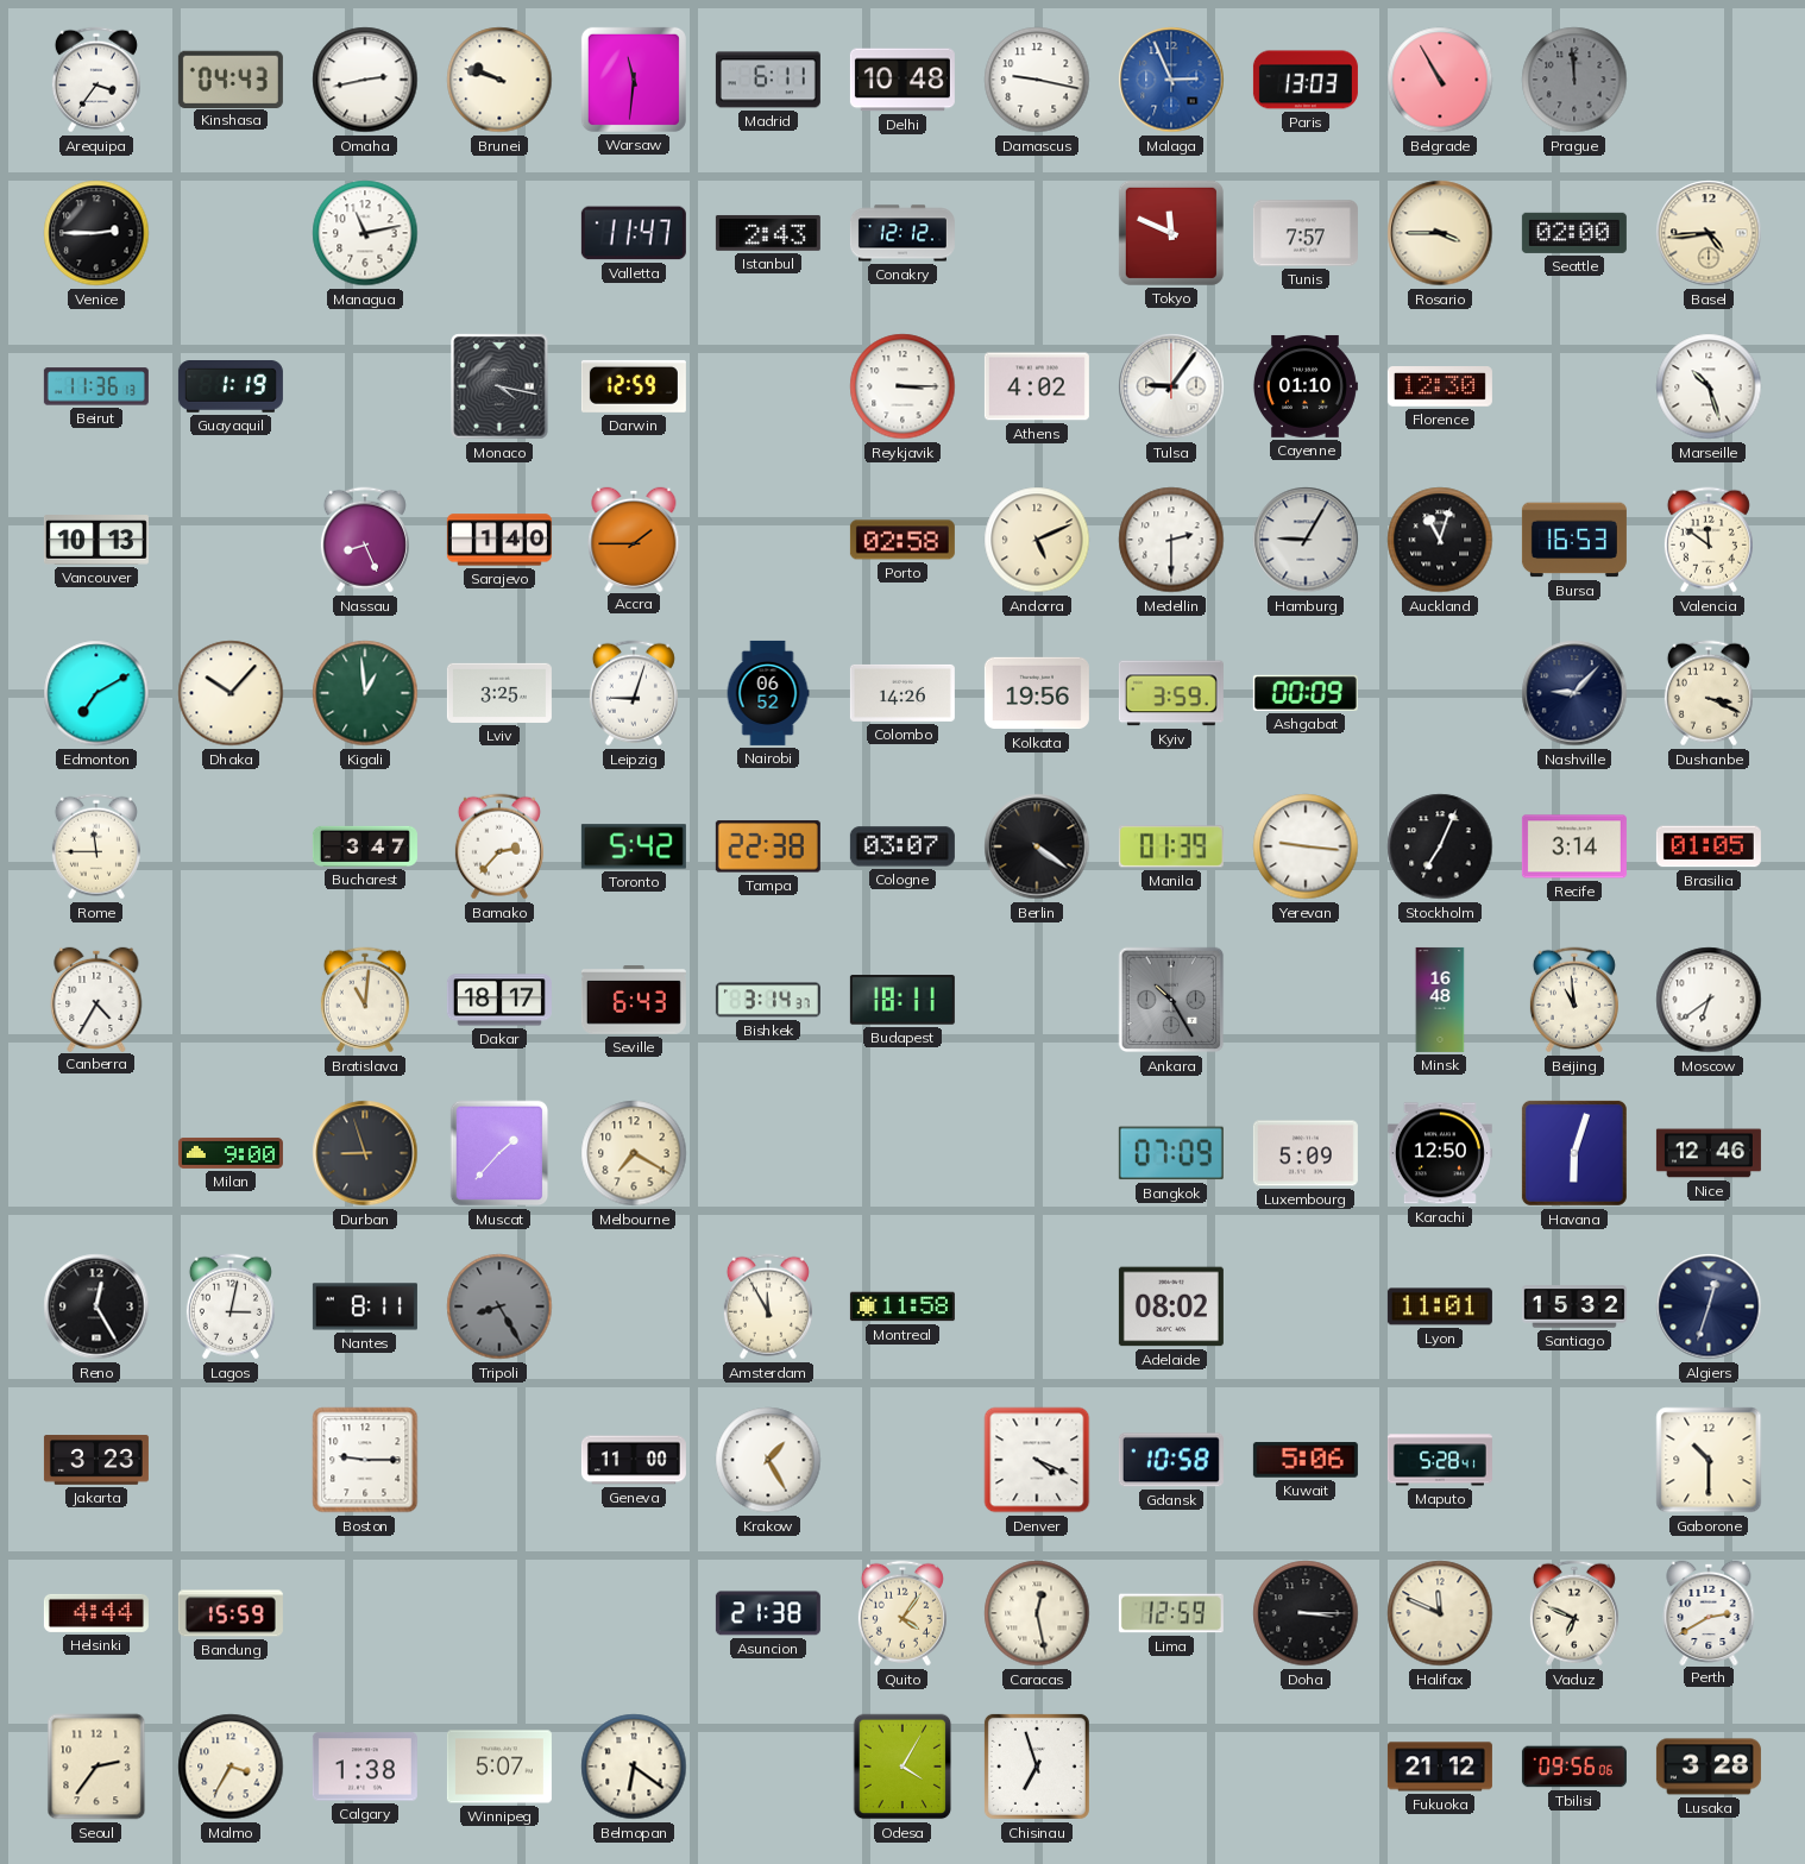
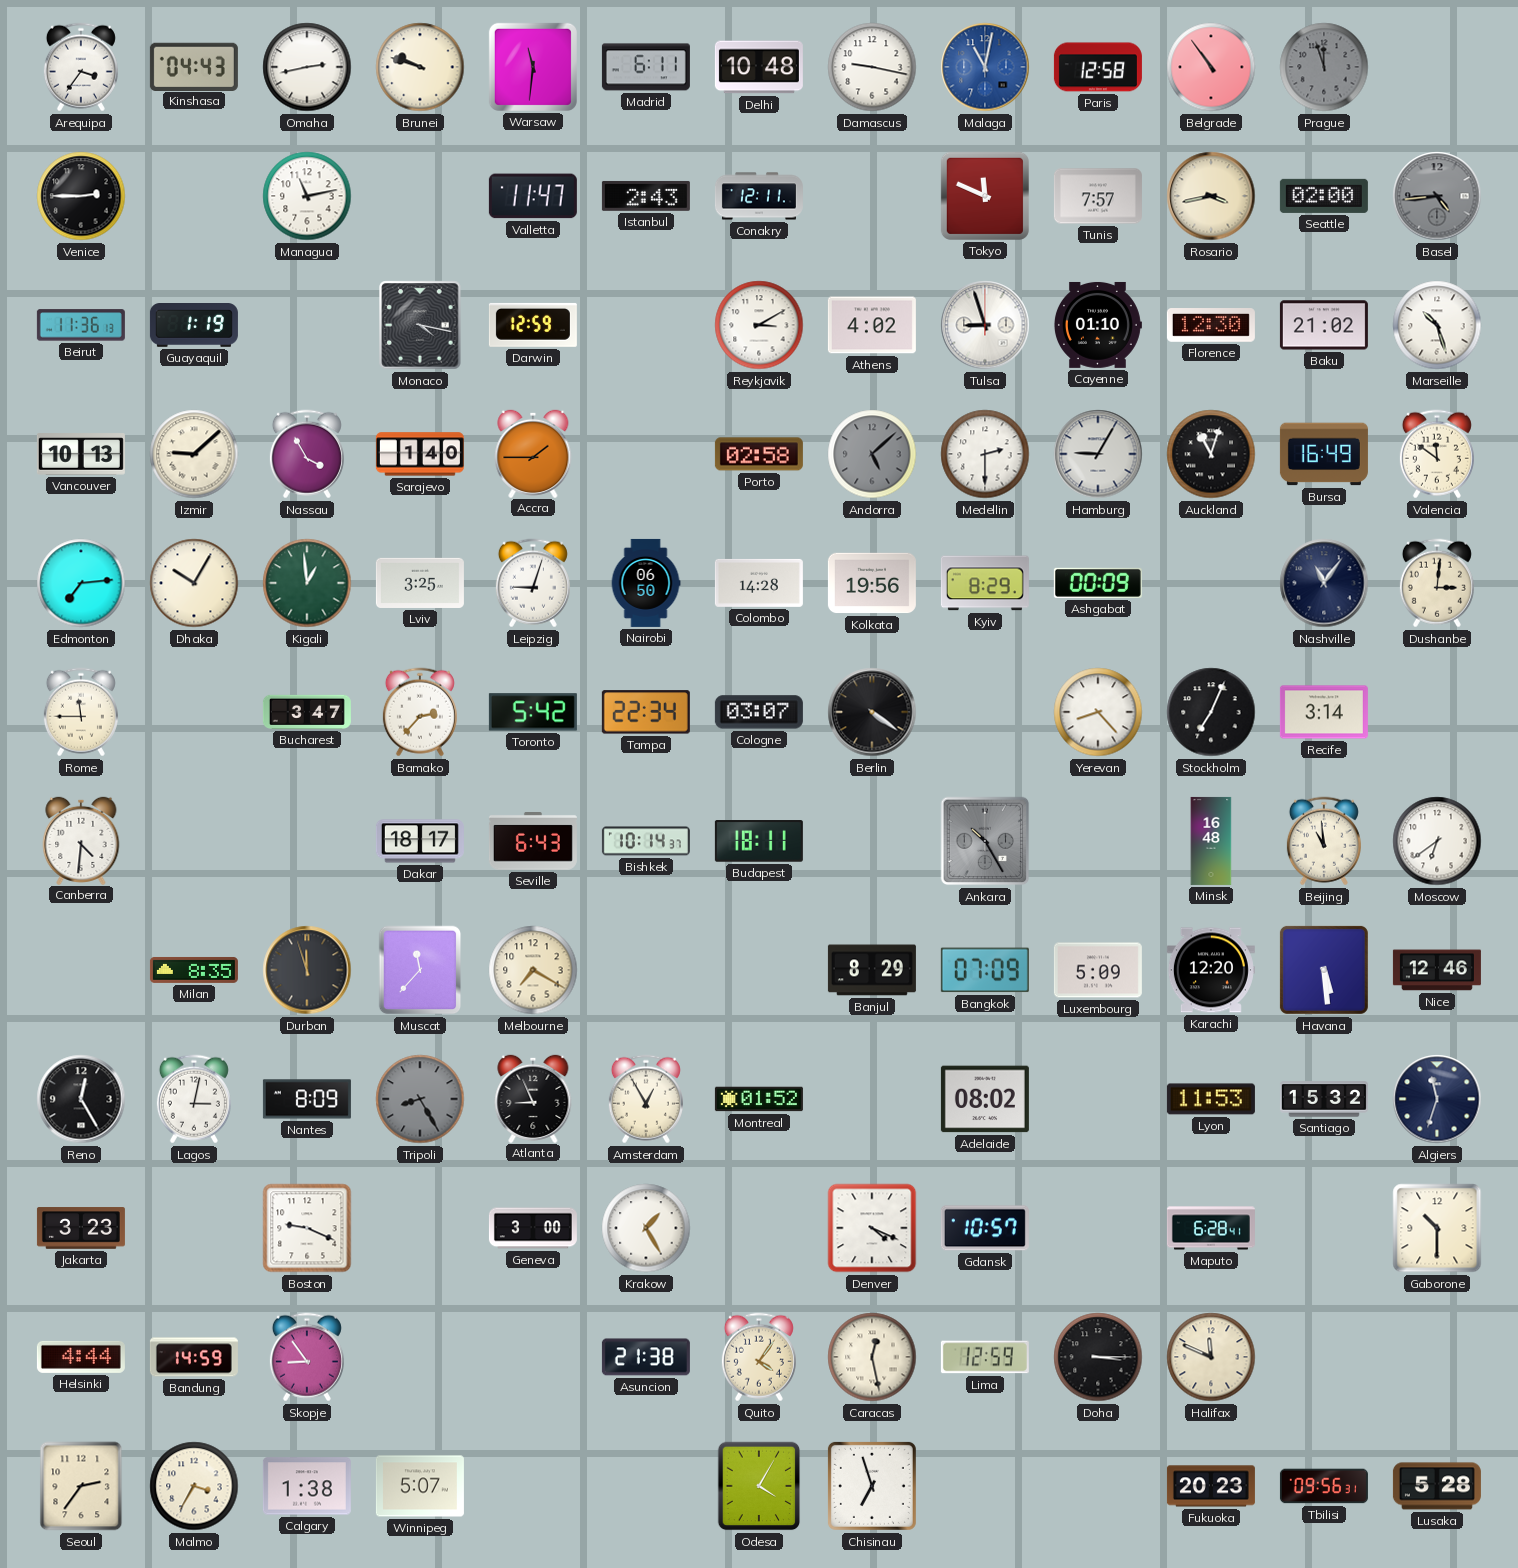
Malaga: 2:56 -> 11:02
Paris: 13:03 -> 12:58
Belgrade: 10:55 -> 10:54
Prague: 11:59 -> 11:57
Conakry: 12:12 -> 12:11
Rosario: 3:45 -> 3:43
Basel dial: cream -> grey
Reykjavik: 3:15 -> 3:10
Tulsa: 9:06 -> 8:57
Baku: none -> 21:02
Izmir: none -> 9:08
Nassau: 8:26 -> 3:55
Andorra: 5:11 -> 5:08
Andorra dial: cream -> grey
Bursa: 16:53 -> 16:49
Edmonton: 7:10 -> 7:14
Dhaka: 10:07 -> 10:05
Nairobi: 06:52 -> 06:50
Colombo: 14:26 -> 14:28
Kyiv: 3:59 -> 8:29
Nashville: 9:07 -> 11:06
Dushanbe: 3:19 -> 3:01
Tampa: 22:38 -> 22:34
Manila: 01:39 -> none
Yerevan: 9:16 -> 8:23
Brasilia: 01:05 -> none
Canberra: 4:35 -> 4:31
Bratislava: 11:01 -> none
Bishkek: 3:14 -> 10:14
Milan: 9:00 -> 8:35
Durban: 8:57 -> 11:57
Muscat: 1:37 -> 11:37
Banjul: none -> 8:29
Karachi: 12:50 -> 12:20
Havana: 6:03 -> 5:29
Nantes: 8:11 -> 8:09
Atlanta: none -> 8:56
Amsterdam: 11:55 -> 12:55
Montreal: 11:58 -> 01:52
Lyon: 11:01 -> 11:53
Algiers: 12:33 -> 11:33
Boston: 9:15 -> 9:19
Geneva: 11:00 -> 3:00
Gdansk: 10:58 -> 10:57
Kuwait: 5:06 -> none
Maputo: 5:28 -> 6:28
Bandung: 15:59 -> 14:59
Skopje: none -> 8:54
Vaduz: 6:49 -> none
Perth: 2:40 -> none
Belmopan: 6:21 -> none
Fukuoka: 21:12 -> 20:23
Tbilisi: 09:56:06 -> 09:56:31
Lusaka: 3:28 -> 5:28
